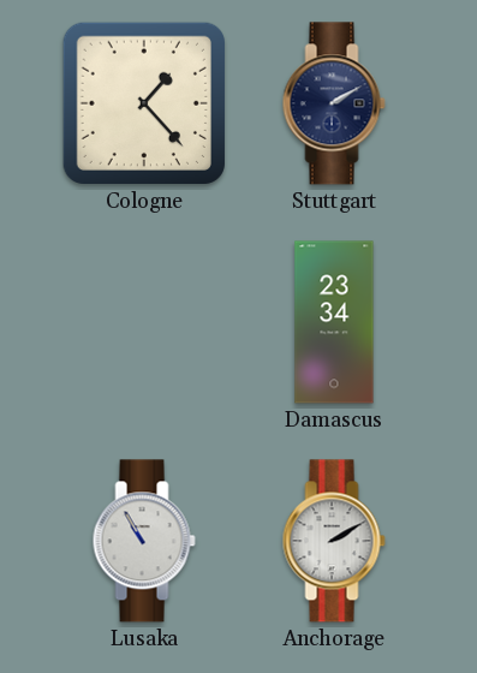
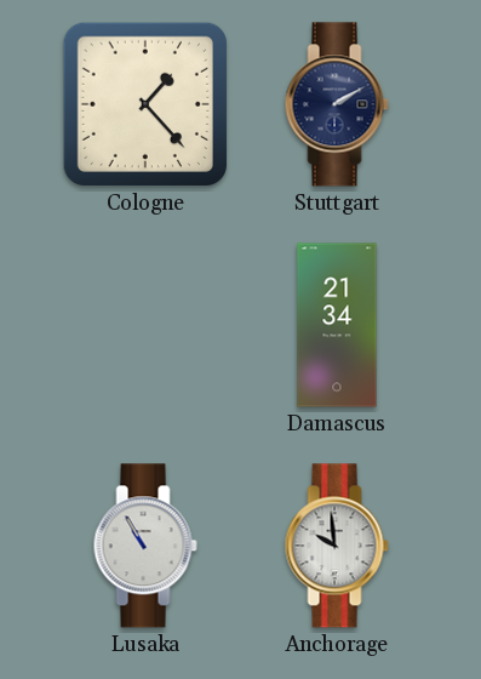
Damascus: 23:34 -> 21:34
Anchorage: 2:10 -> 9:59
